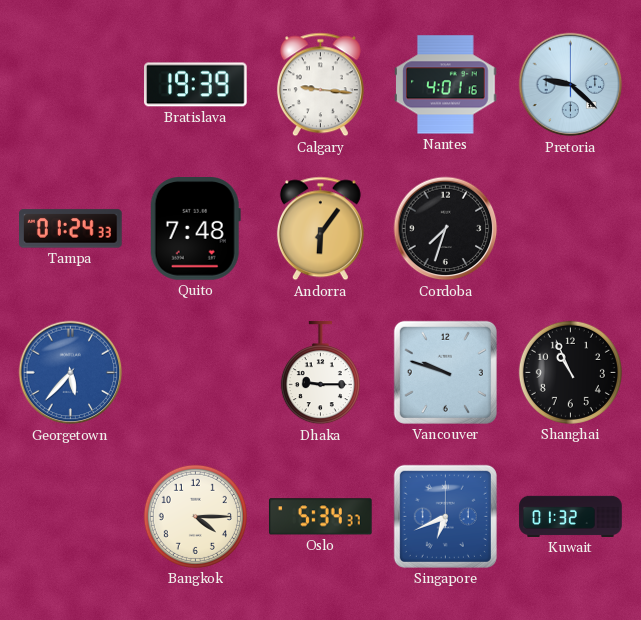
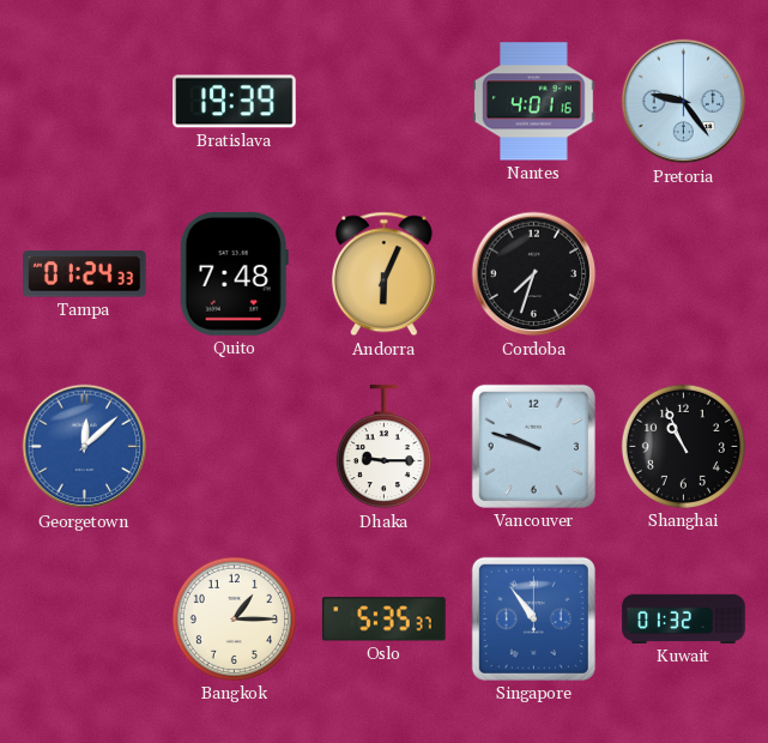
Calgary: 9:16 -> none
Pretoria: 9:22 -> 9:24
Andorra: 6:06 -> 6:04
Georgetown: 5:37 -> 12:08
Bangkok: 4:15 -> 1:15
Oslo: 5:34 -> 5:35
Singapore: 6:41 -> 10:54
